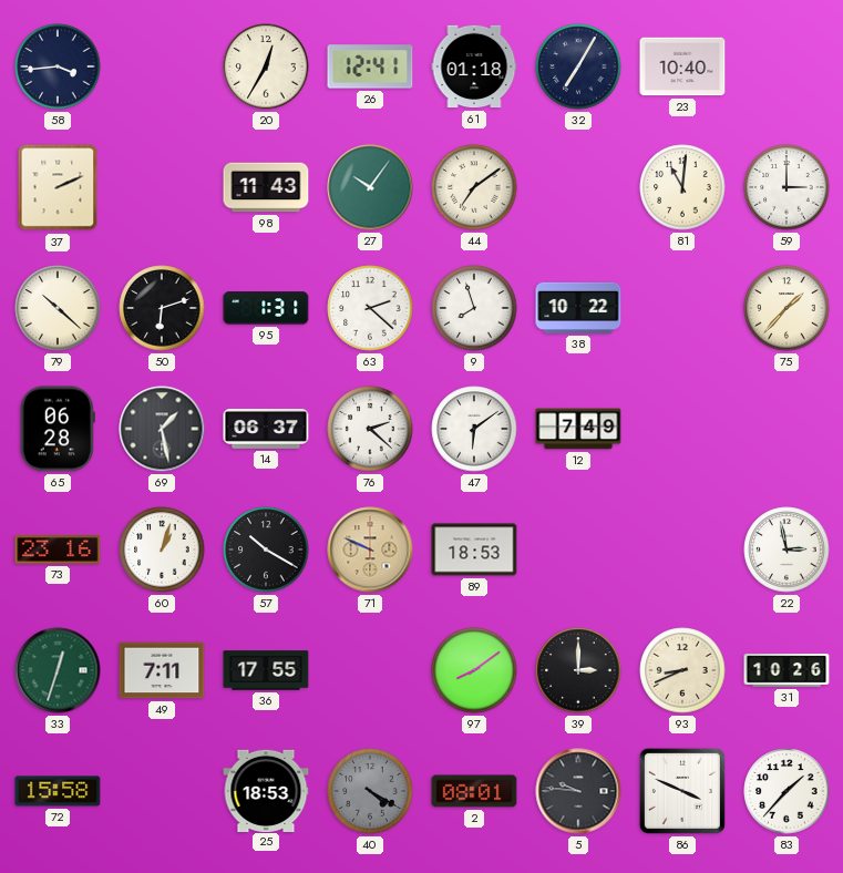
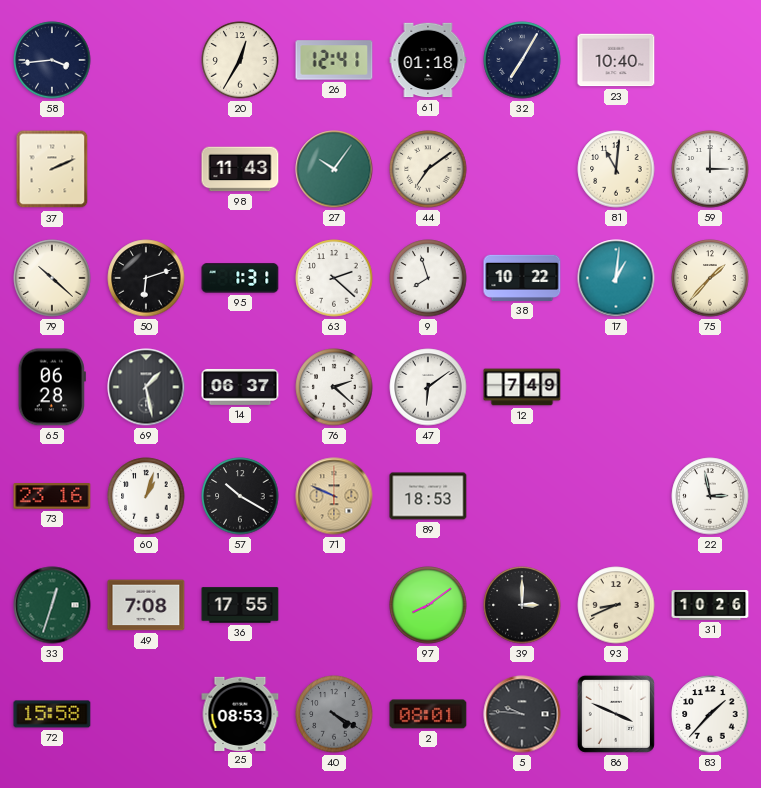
17: none -> 1:01
49: 7:11 -> 7:08
25: 18:53 -> 08:53
